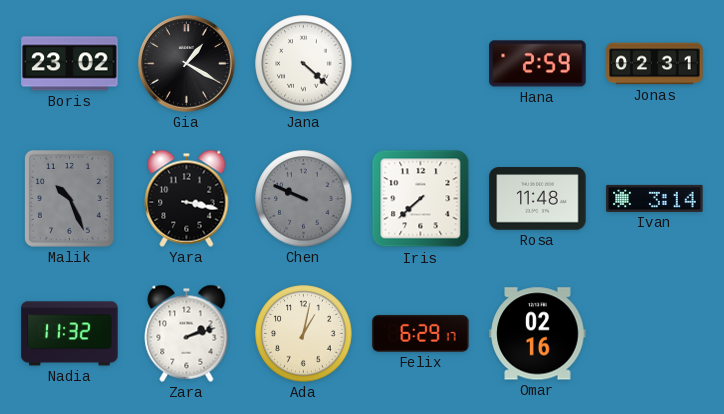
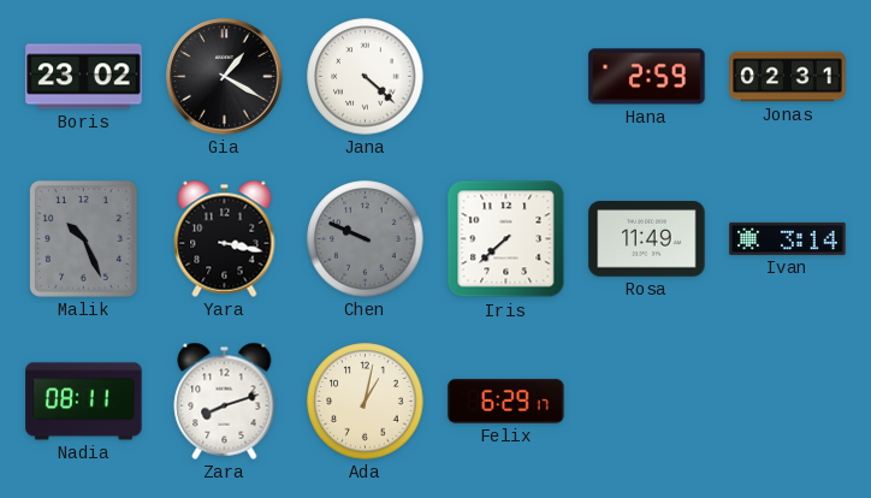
Rosa: 11:48 -> 11:49
Nadia: 11:32 -> 08:11
Zara: 2:12 -> 8:12
Omar: 02:16 -> none
